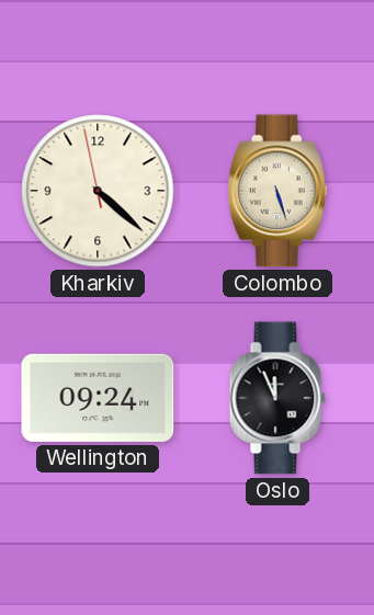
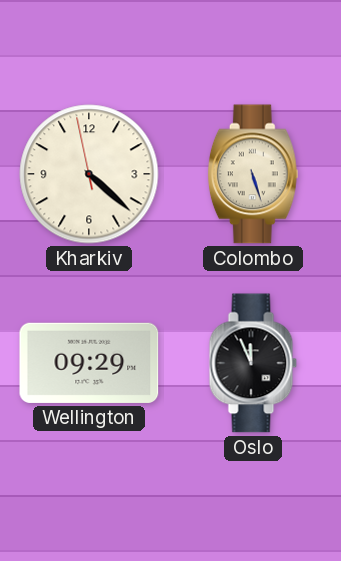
Wellington: 09:24 -> 09:29
